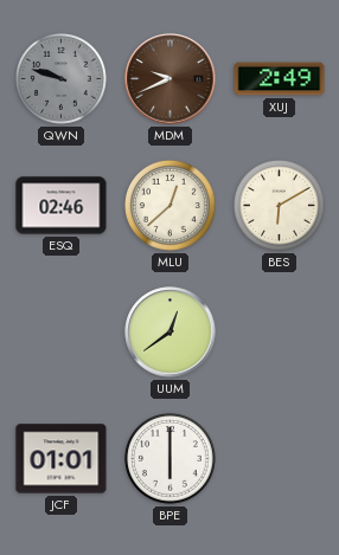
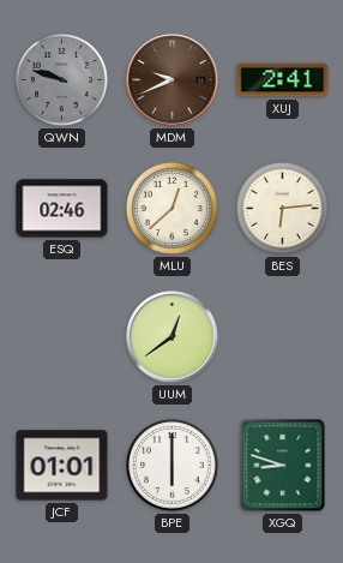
XUJ: 2:49 -> 2:41
BES: 6:10 -> 6:14
XGQ: none -> 8:48
